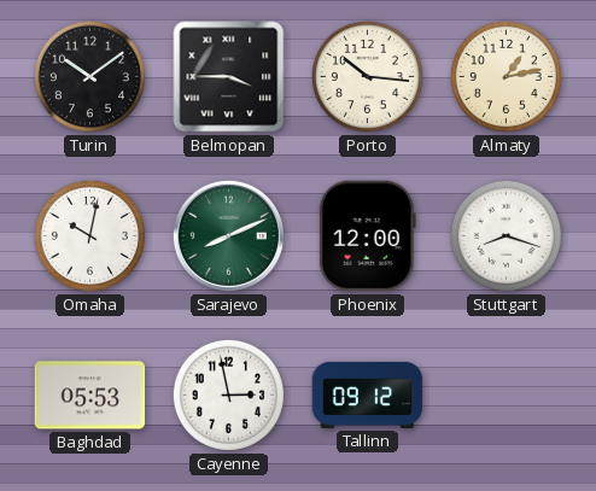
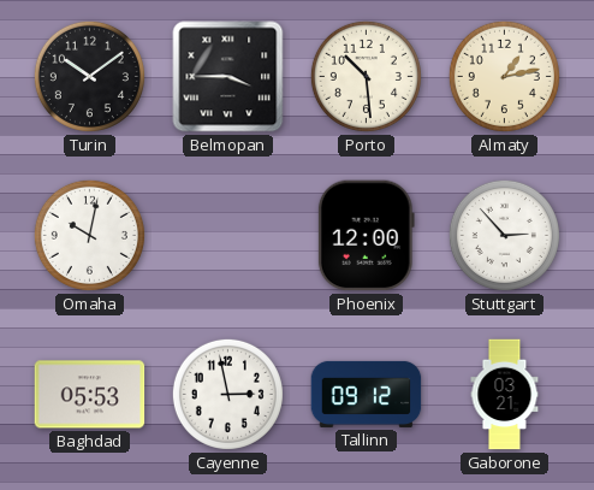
Porto: 10:16 -> 10:29
Sarajevo: 8:11 -> none
Stuttgart: 8:18 -> 2:53
Gaborone: none -> 03:21
